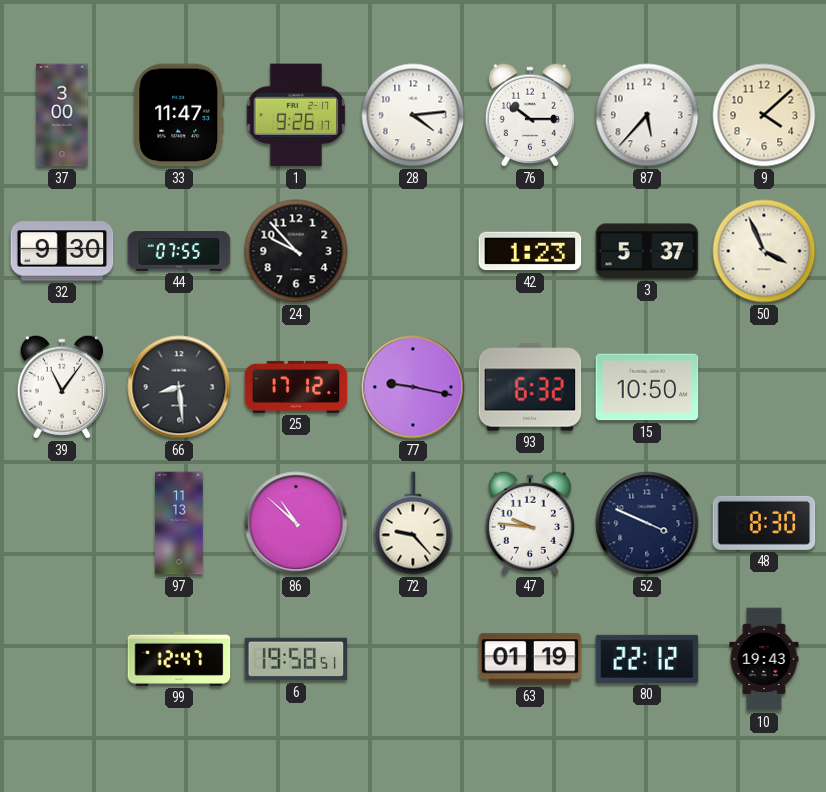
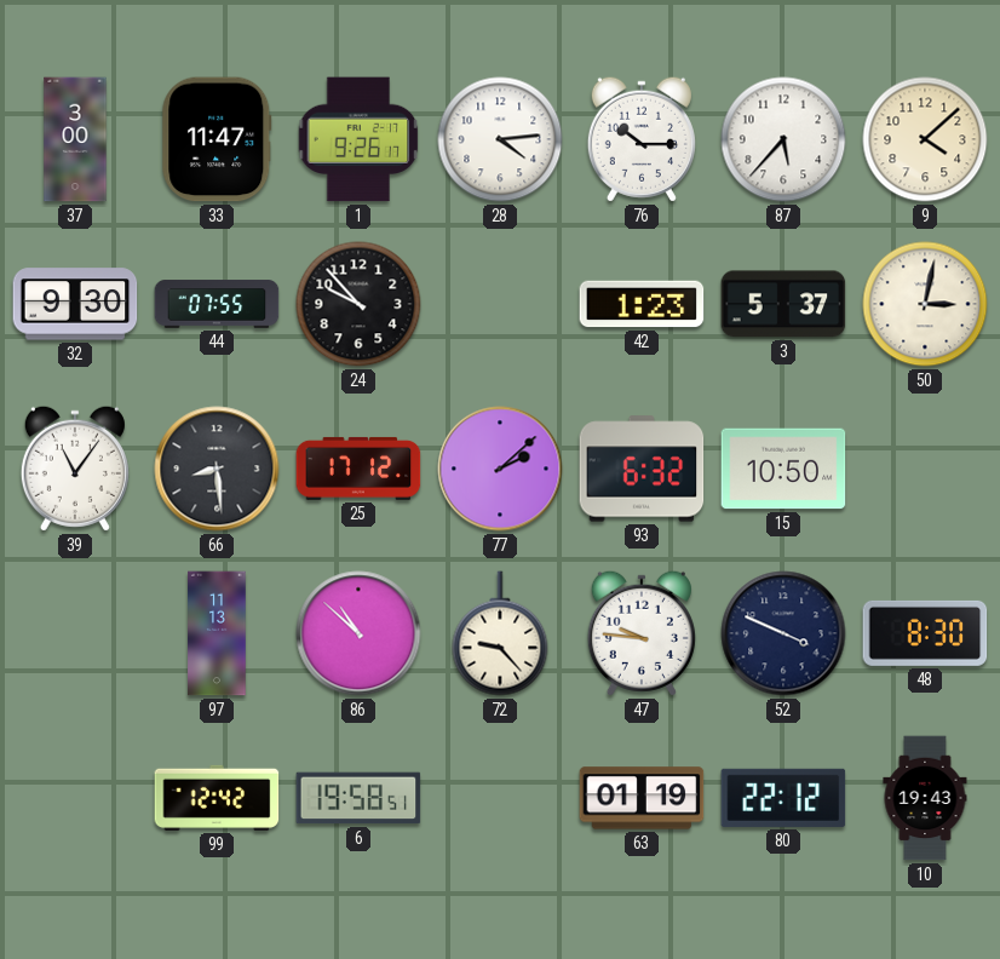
50: 3:56 -> 3:02
77: 9:17 -> 2:08
99: 12:47 -> 12:42
